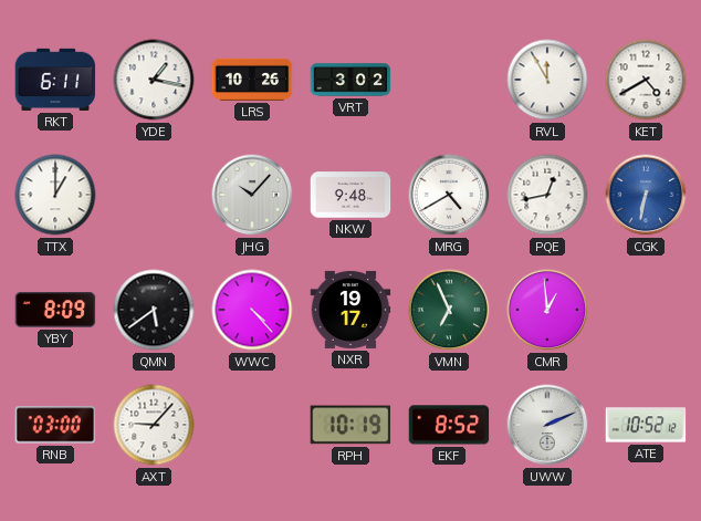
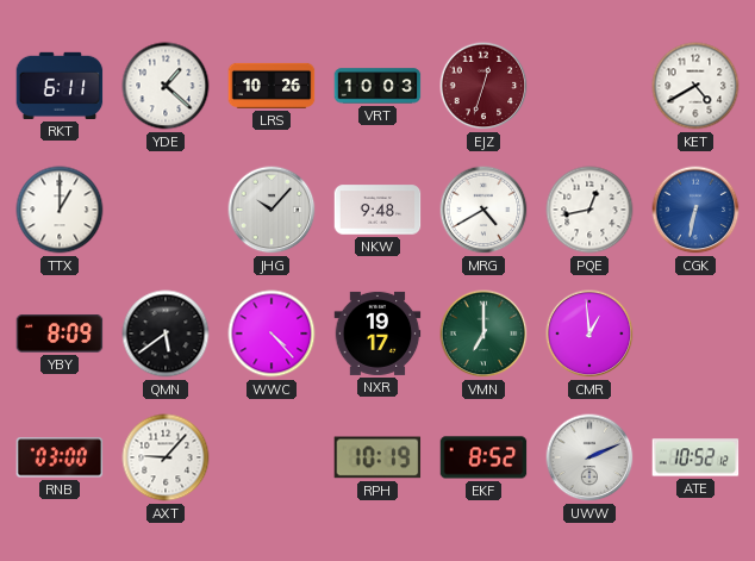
YDE: 1:17 -> 1:22
VRT: 3:02 -> 10:03
EJZ: none -> 12:33
RVL: 11:55 -> none
VMN: 6:56 -> 7:00
